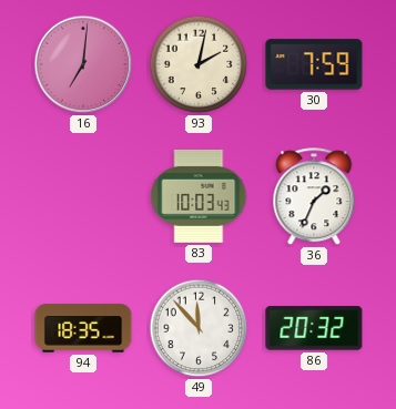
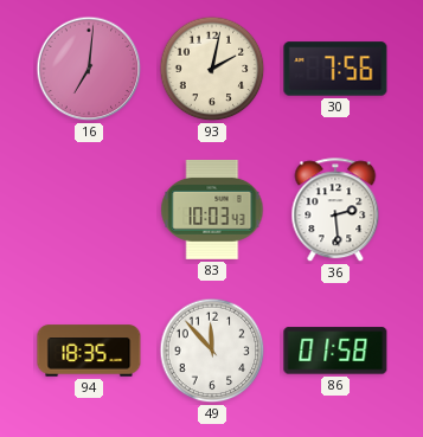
30: 7:59 -> 7:56
36: 1:34 -> 2:29
86: 20:32 -> 01:58
